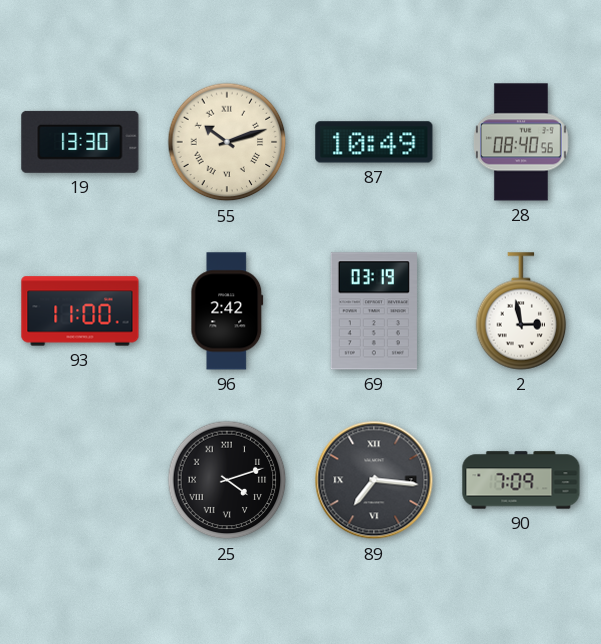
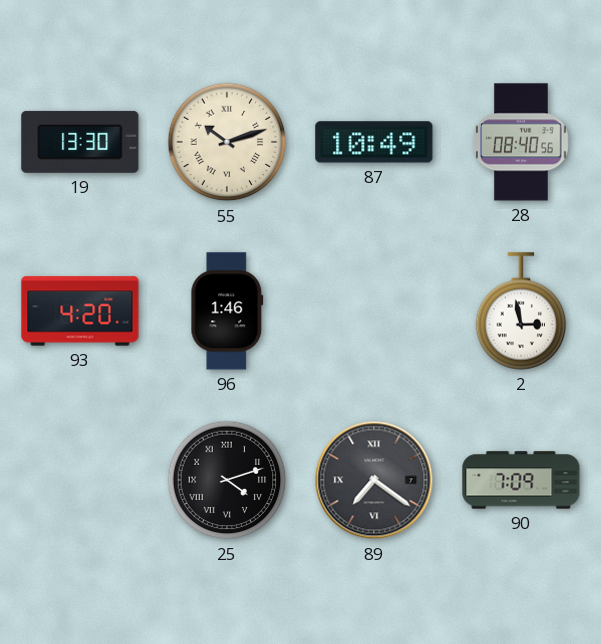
93: 11:00 -> 4:20
96: 2:42 -> 1:46
69: 03:19 -> none
89: 7:16 -> 7:21
